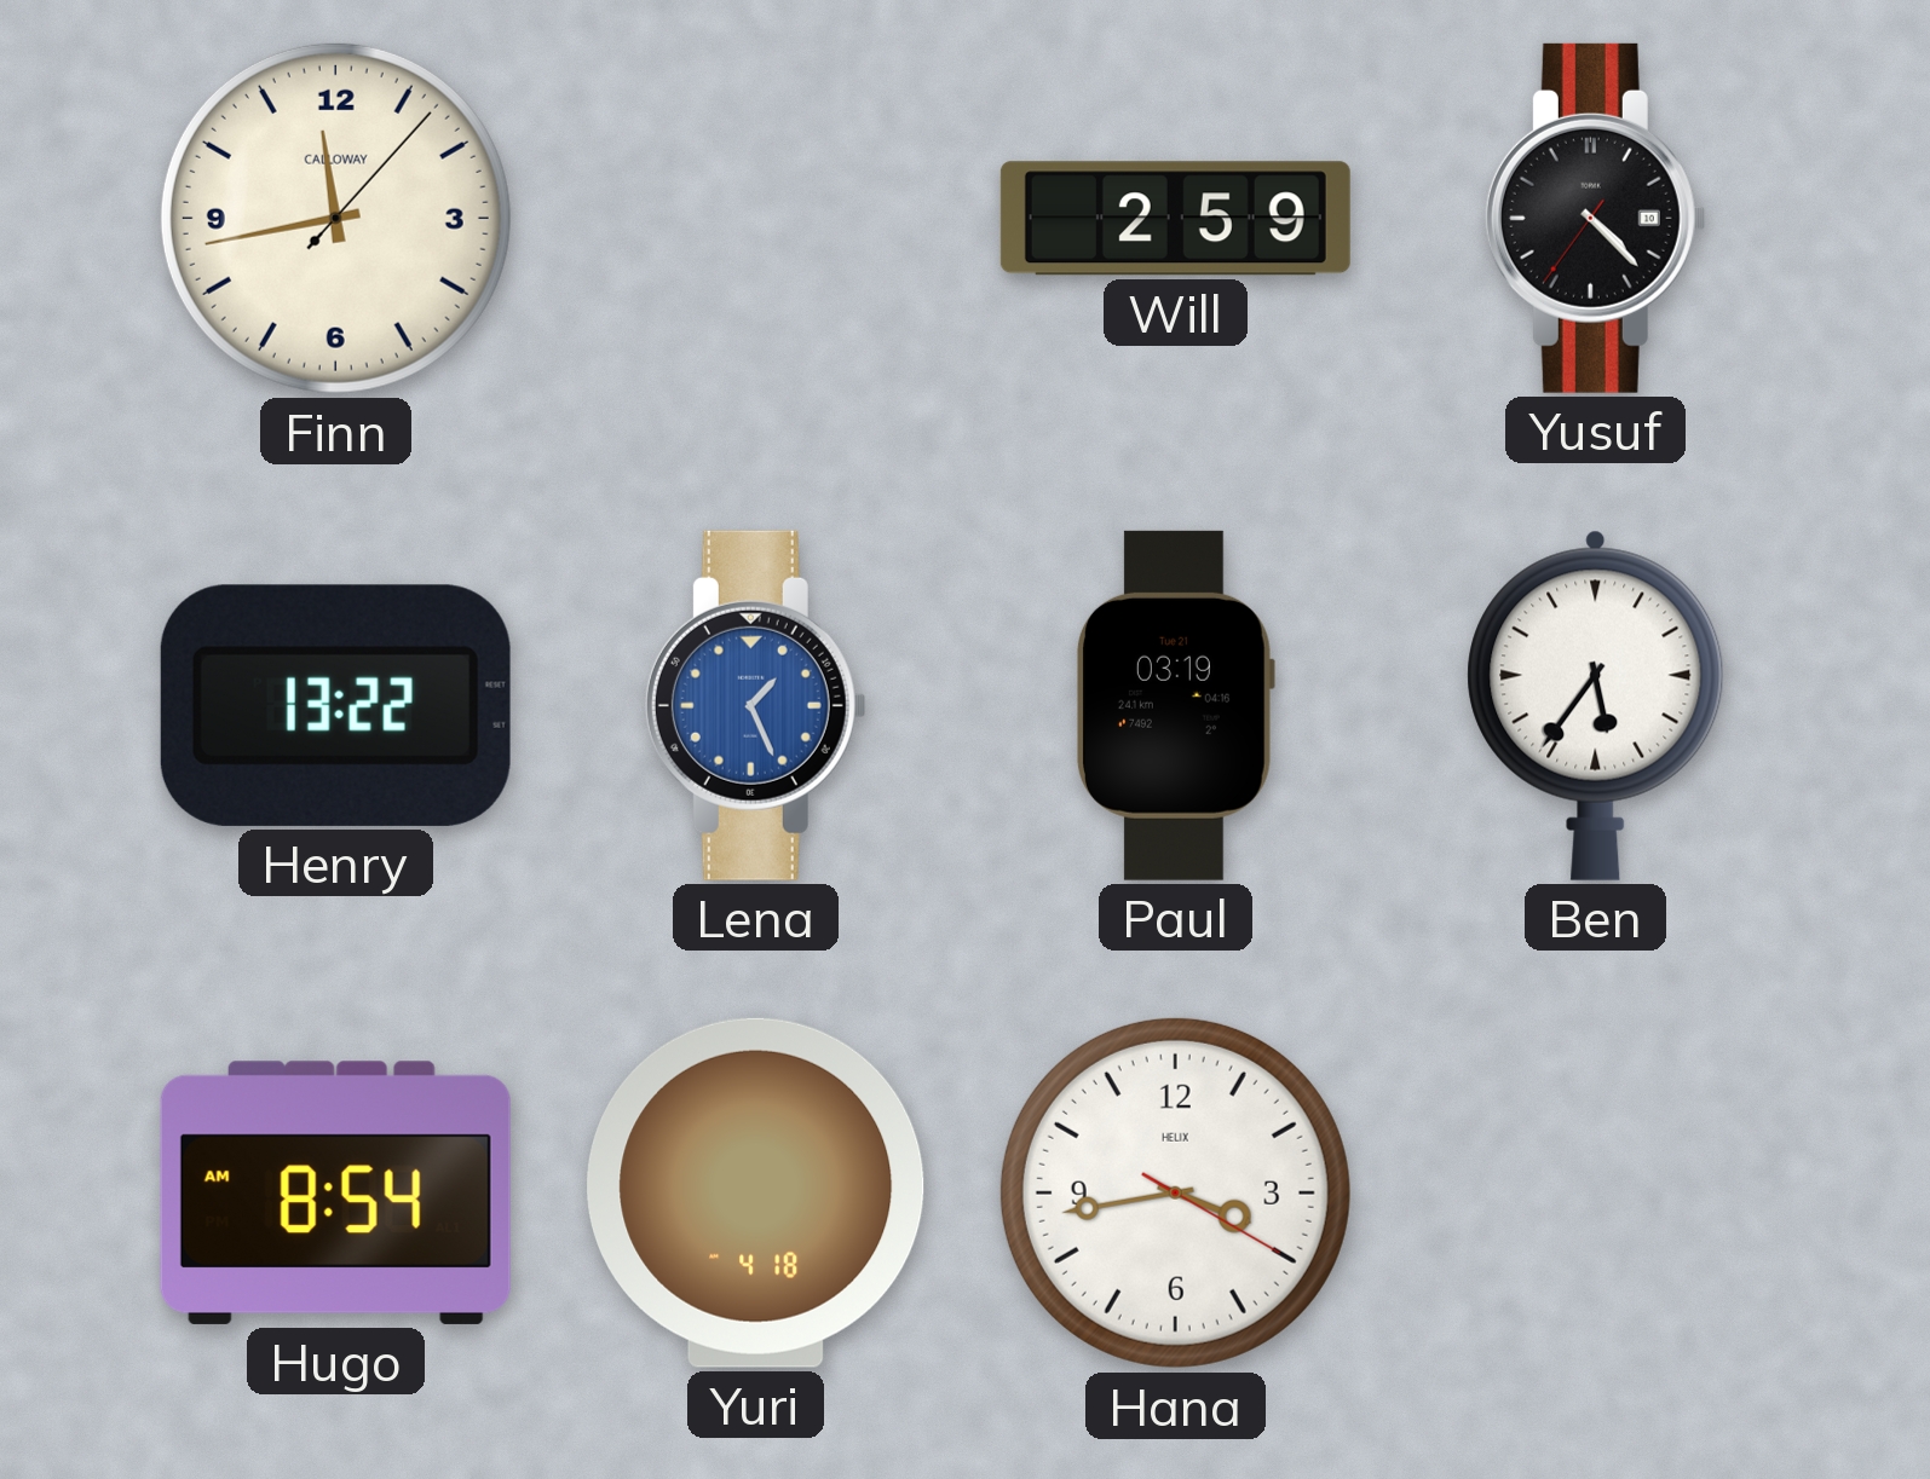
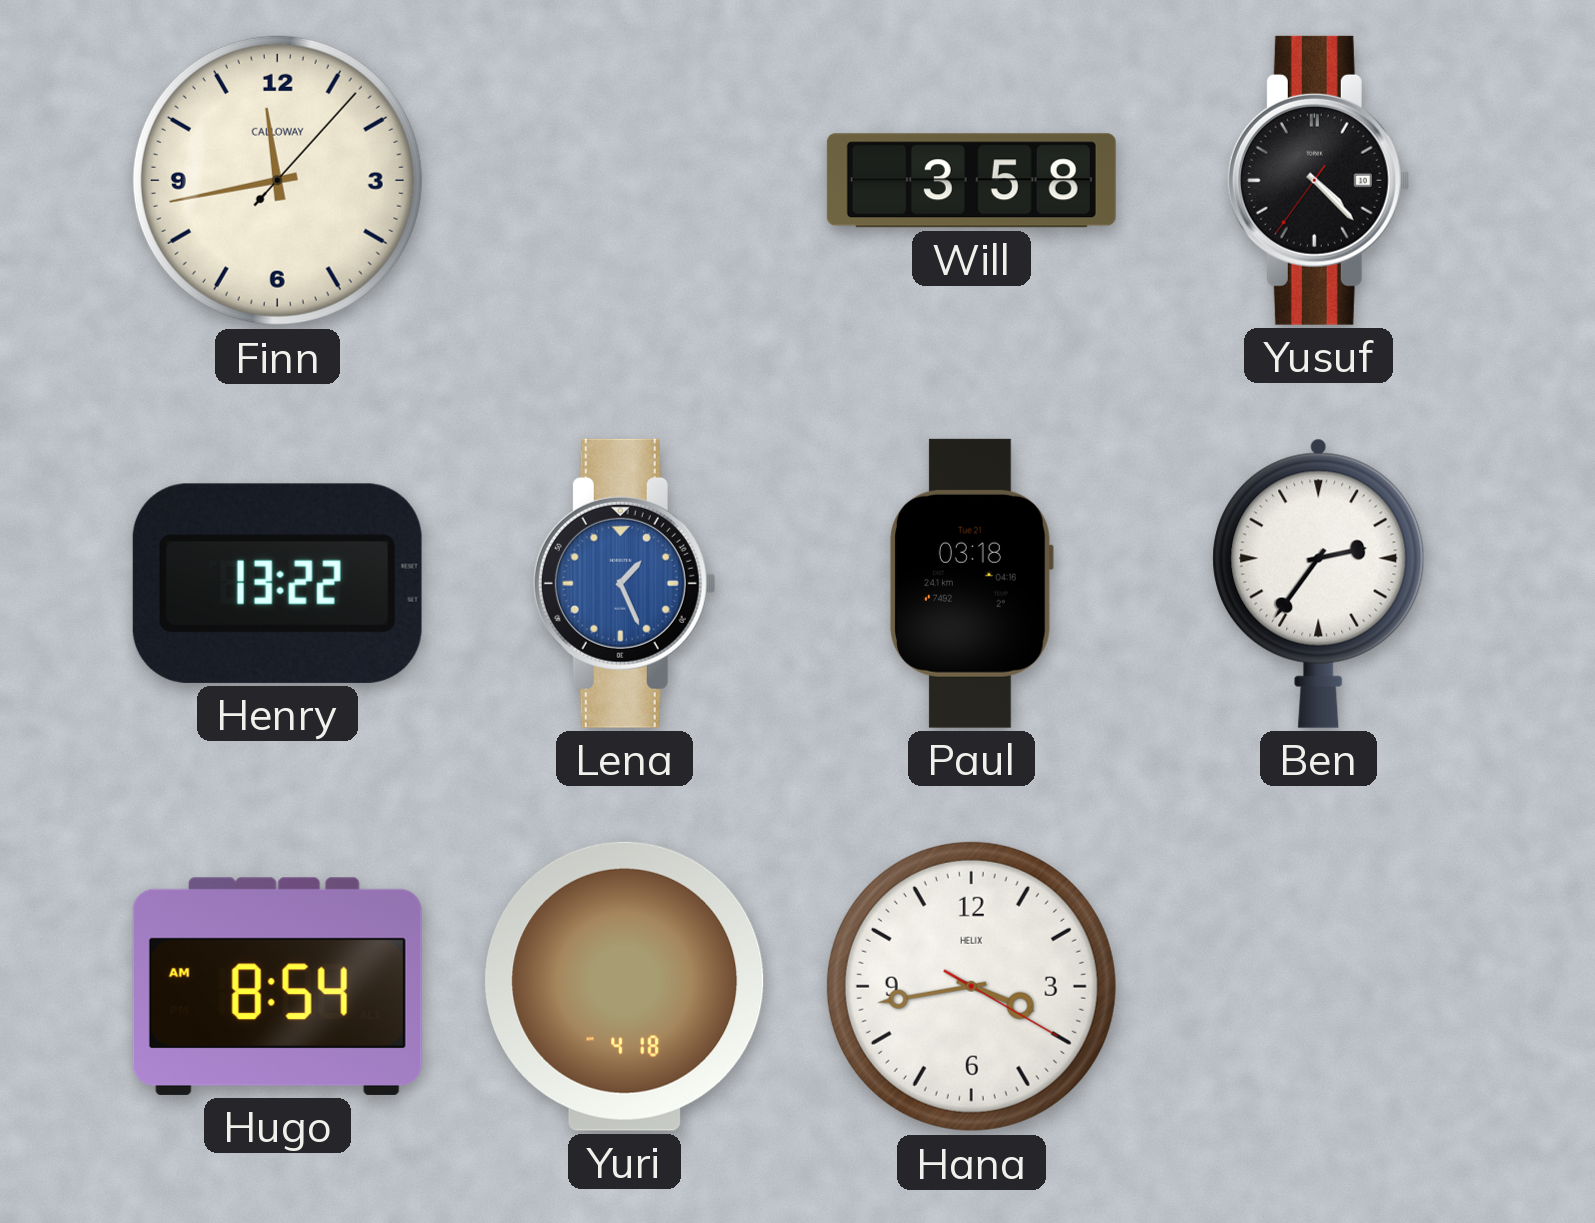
Will: 2:59 -> 3:58
Paul: 03:19 -> 03:18
Ben: 5:36 -> 2:36
